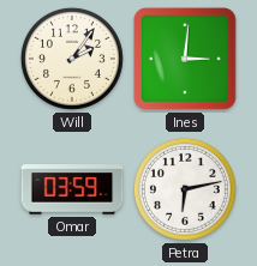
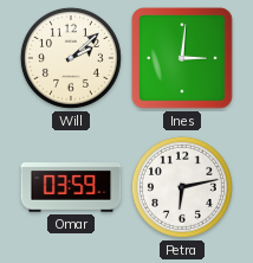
Will: 2:06 -> 2:08
